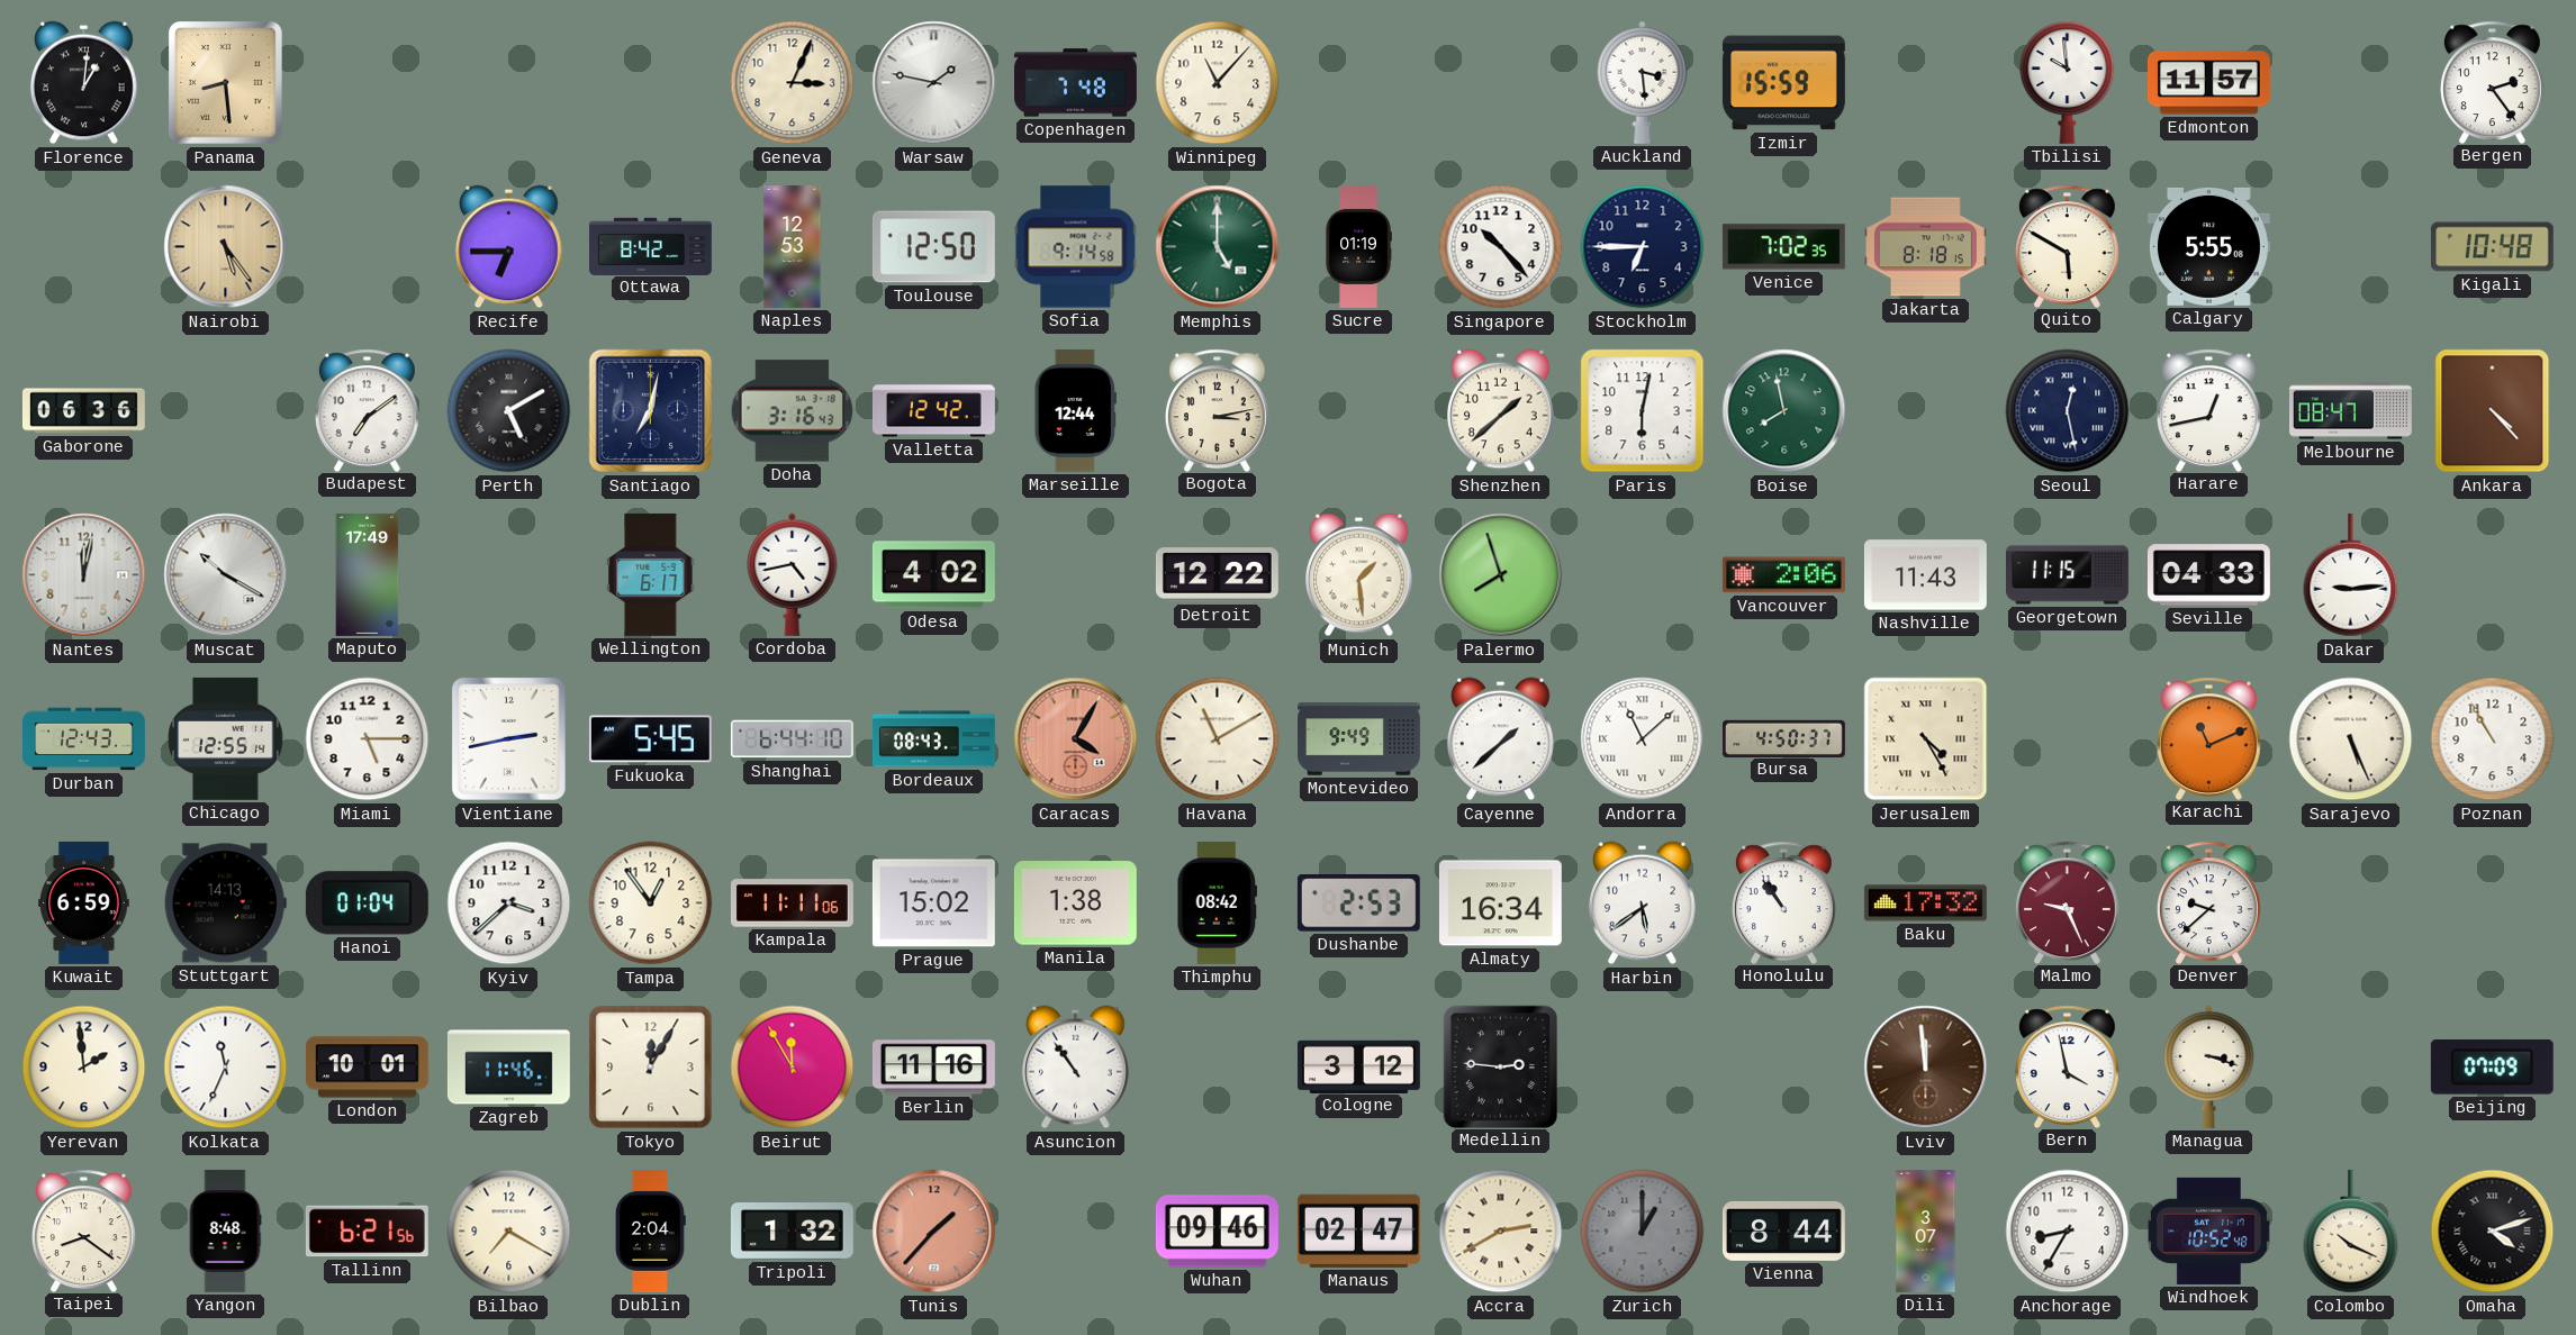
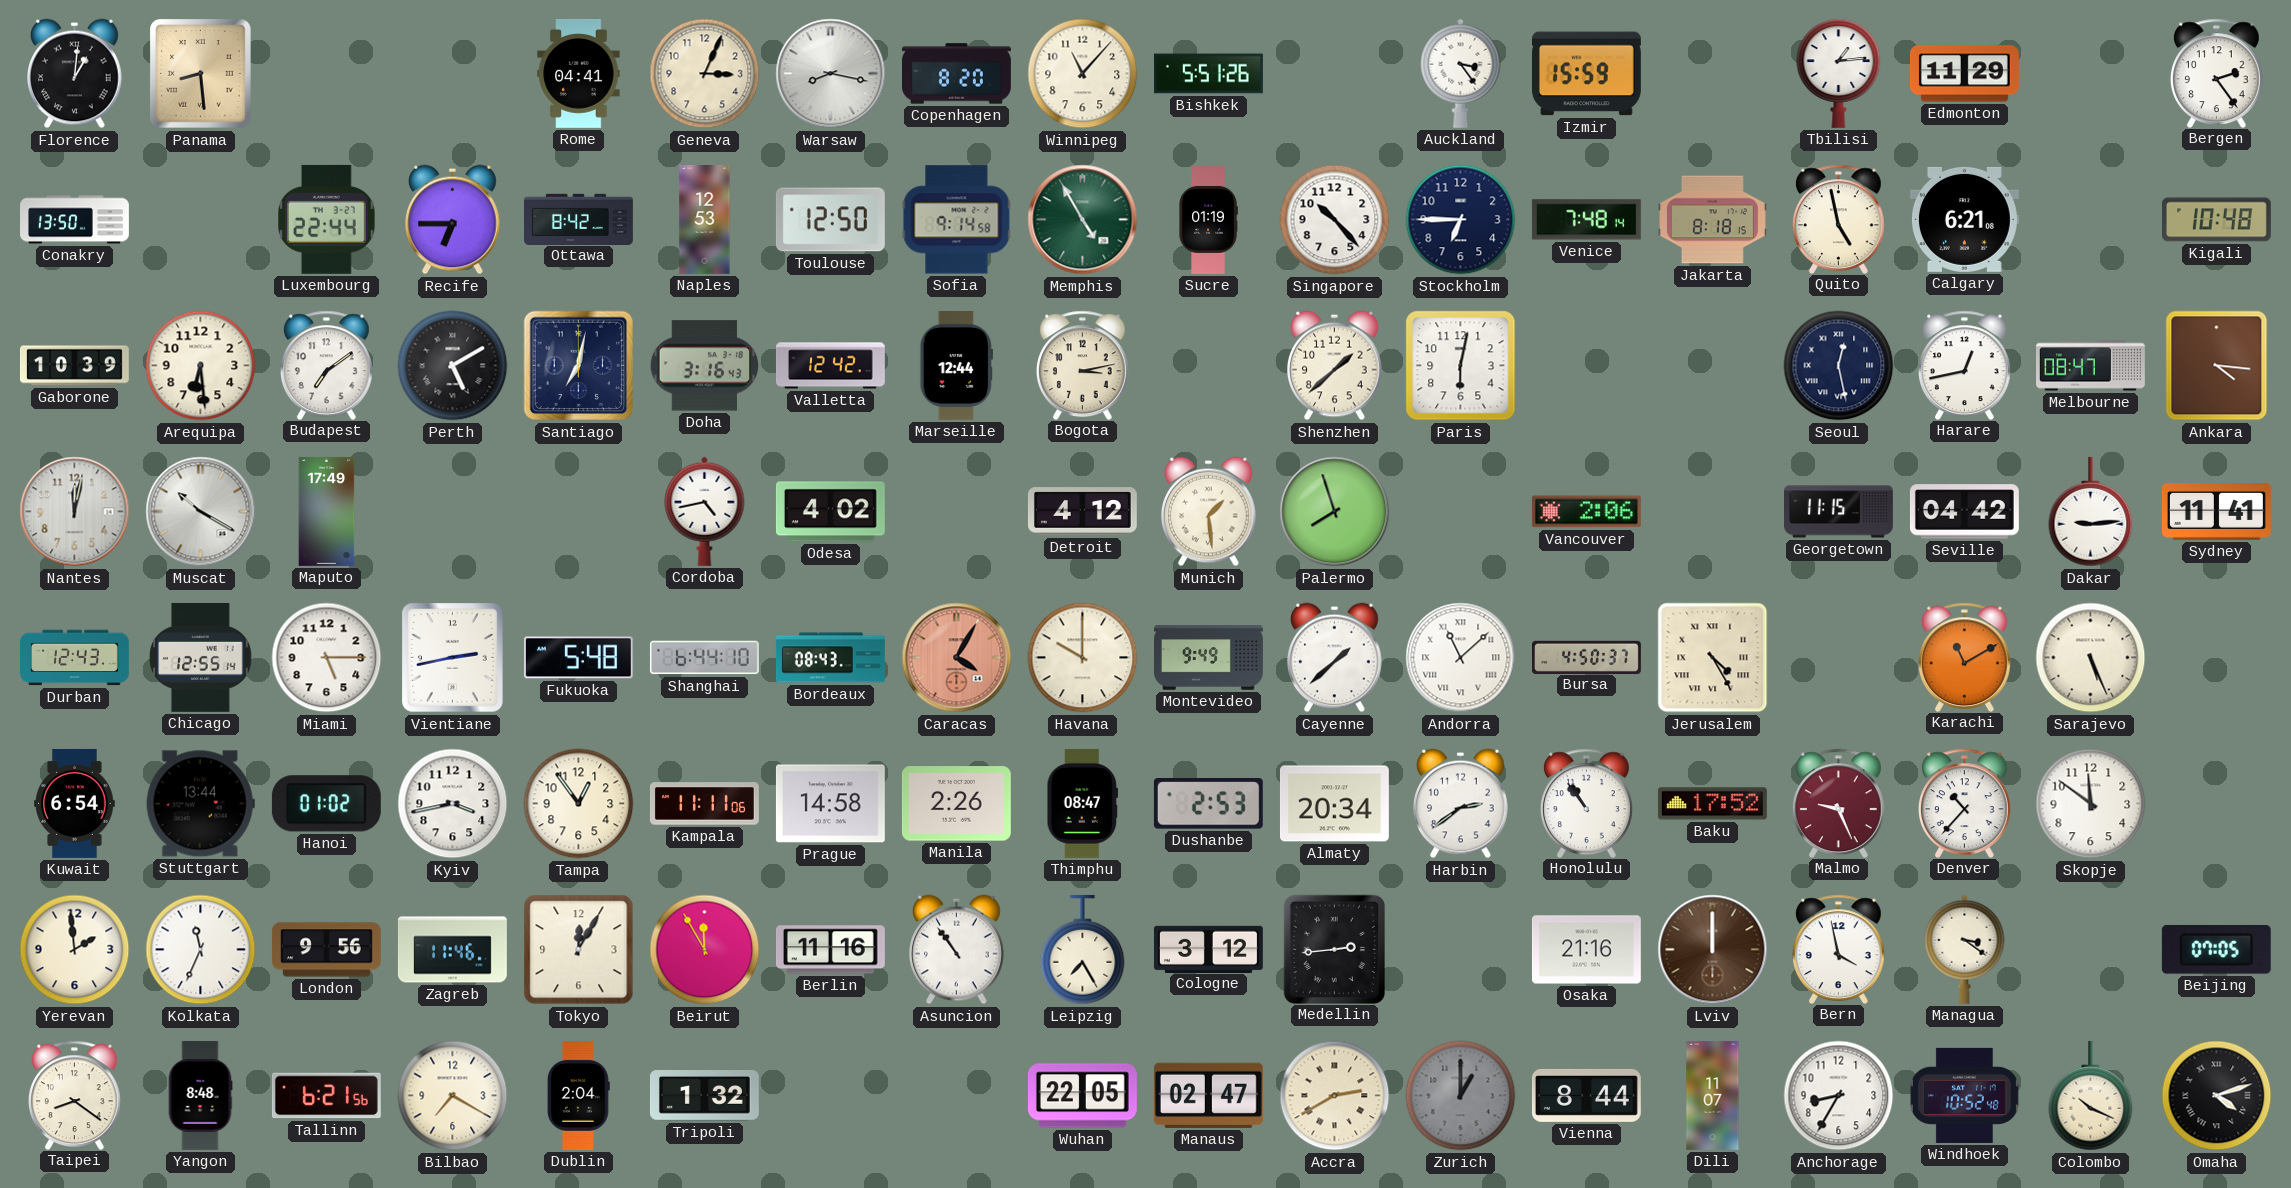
Rome: none -> 04:41
Warsaw: 1:47 -> 8:17
Copenhagen: 7:48 -> 8:20
Bishkek: none -> 5:51
Auckland: 3:29 -> 3:24
Tbilisi: 9:59 -> 1:14
Edmonton: 11:57 -> 11:29
Conakry: none -> 13:50
Nairobi: 5:24 -> none
Luxembourg: none -> 22:44
Memphis: 5:00 -> 4:55
Venice: 7:02 -> 7:48
Quito: 5:50 -> 4:58
Calgary: 5:55 -> 6:21
Gaborone: 06:36 -> 10:39
Arequipa: none -> 6:29
Boise: 7:58 -> none
Ankara: 4:23 -> 4:16
Wellington: 6:17 -> none
Detroit: 12:22 -> 4:12
Nashville: 11:43 -> none
Seville: 04:33 -> 04:42
Sydney: none -> 11:41
Fukuoka: 5:45 -> 5:48
Havana: 11:10 -> 10:00
Karachi: 11:11 -> 11:10
Poznan: 10:55 -> none
Kuwait: 6:59 -> 6:54
Stuttgart: 14:13 -> 13:44
Hanoi: 01:04 -> 01:02
Kyiv: 3:38 -> 3:43
Prague: 15:02 -> 14:58
Manila: 1:38 -> 2:26
Thimphu: 08:42 -> 08:47
Almaty: 16:34 -> 20:34
Harbin: 5:39 -> 2:39
Baku: 17:32 -> 17:52
Denver: 9:38 -> 10:37
Skopje: none -> 11:51
London: 10:01 -> 9:56
Leipzig: none -> 7:25
Medellin: 2:46 -> 2:44
Osaka: none -> 21:16
Lviv: 11:59 -> 12:00
Managua: 3:18 -> 3:21
Beijing: 07:09 -> 07:05
Tunis: 1:37 -> none
Wuhan: 09:46 -> 22:05
Dili: 3:07 -> 11:07
